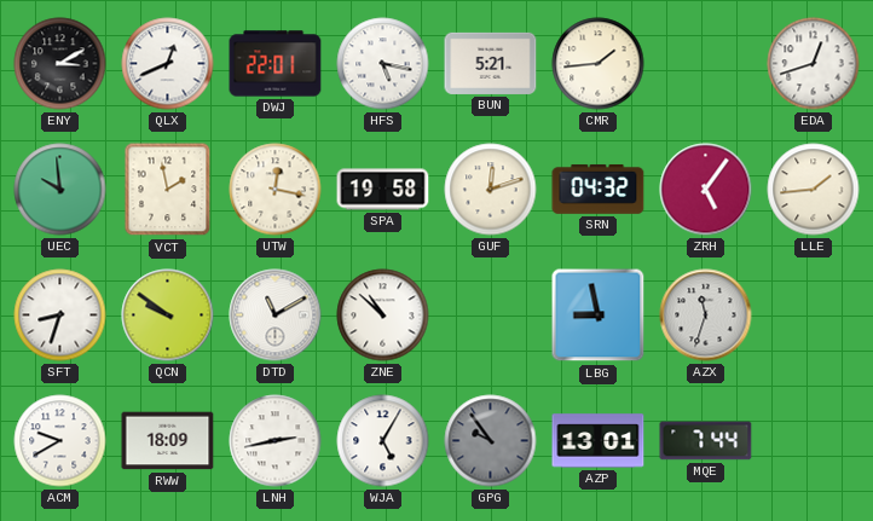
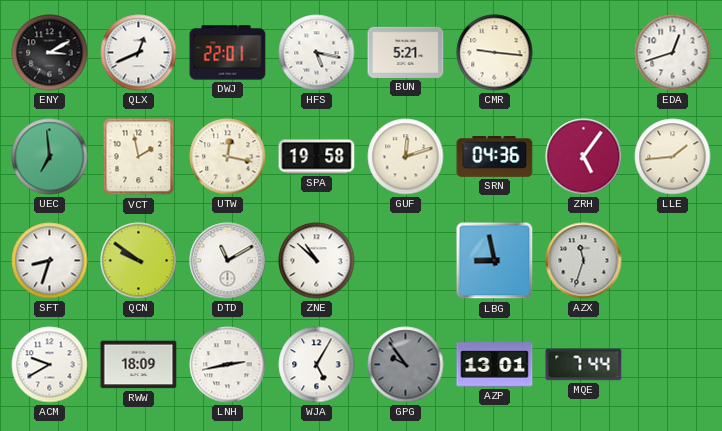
CMR: 1:44 -> 9:16
UEC: 9:59 -> 6:59
SRN: 04:32 -> 04:36
